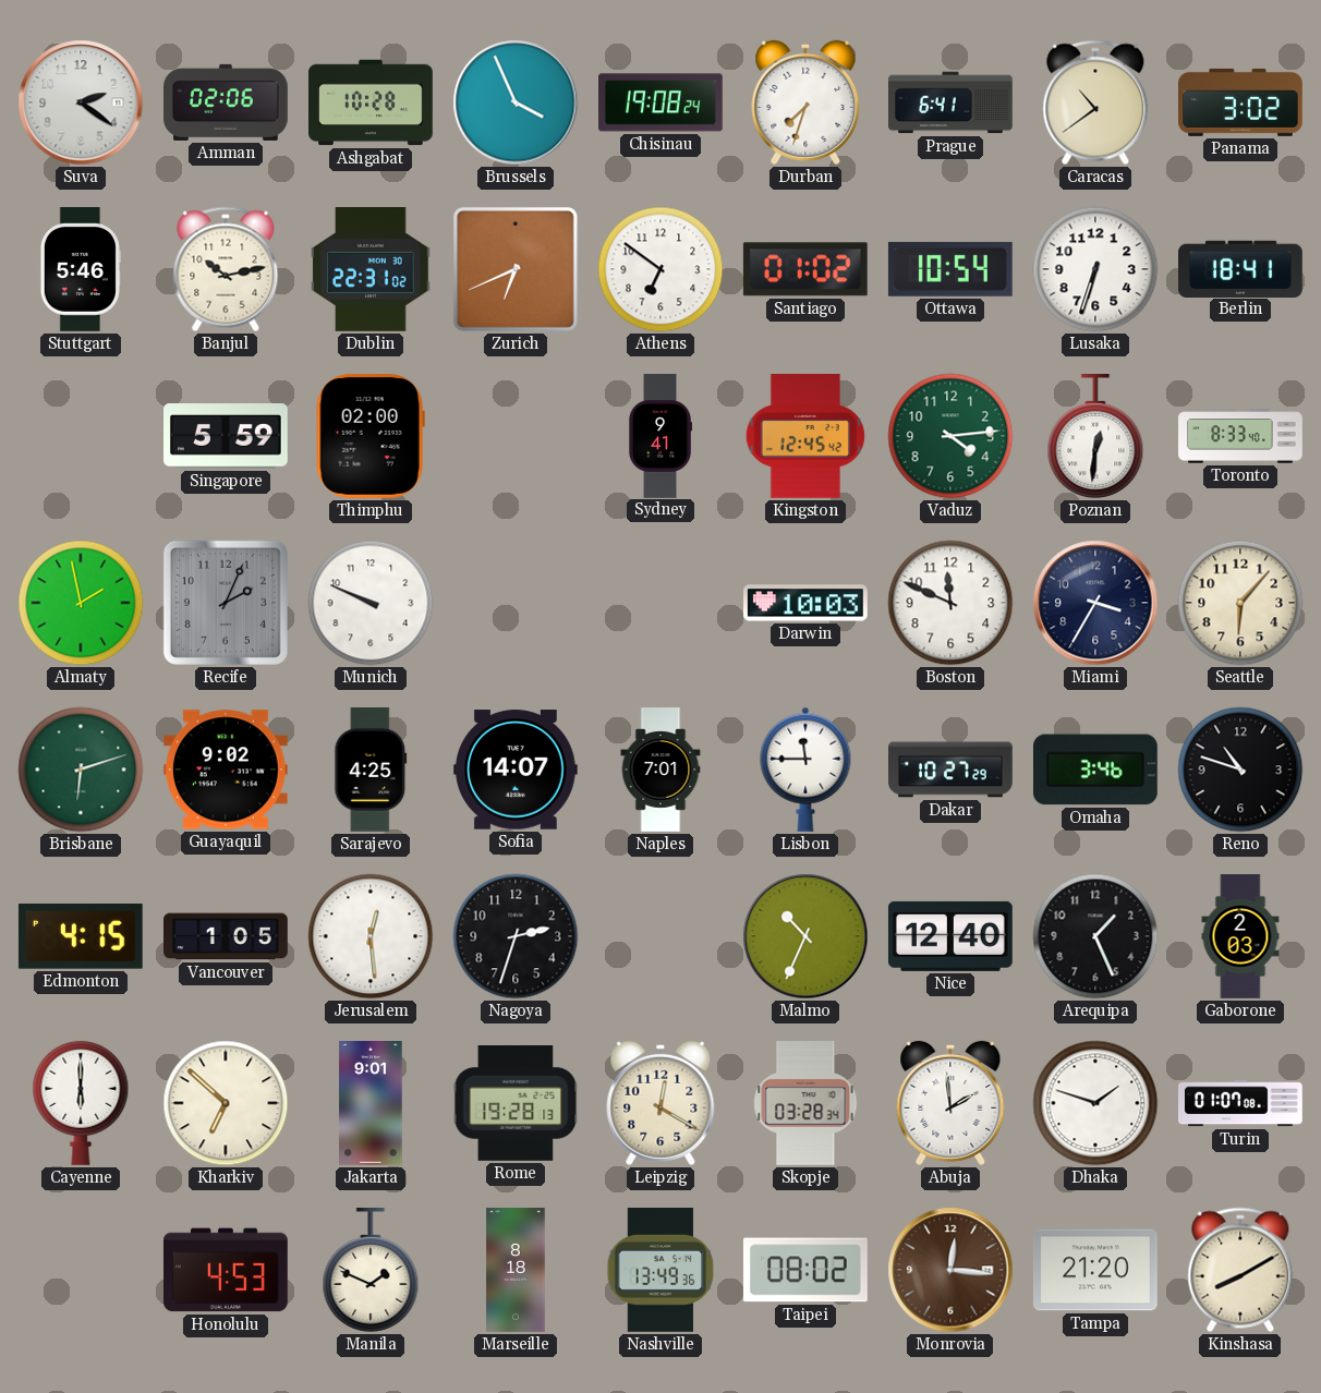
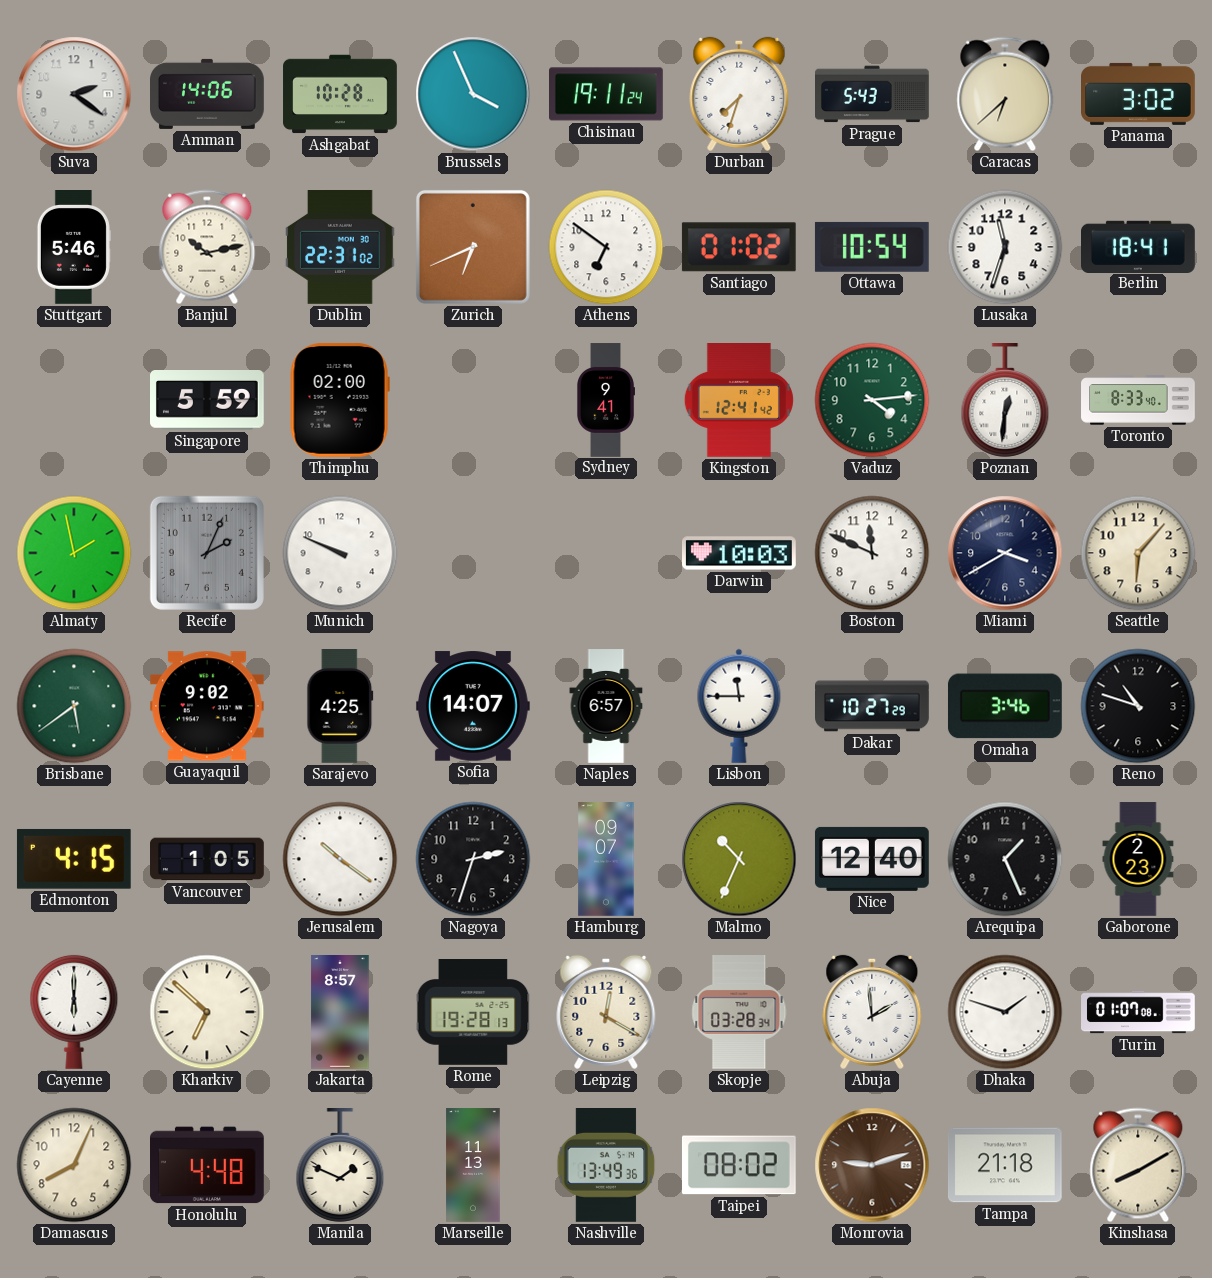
Amman: 02:06 -> 14:06
Chisinau: 19:08 -> 19:11
Prague: 6:41 -> 5:43
Caracas: 10:39 -> 6:38
Lusaka: 6:33 -> 11:33
Kingston: 12:45 -> 12:41
Miami: 3:35 -> 3:40
Brisbane: 6:12 -> 5:39
Naples: 7:01 -> 6:57
Jerusalem: 12:29 -> 10:21
Hamburg: none -> 09:07
Gaborone: 2:03 -> 2:23
Jakarta: 9:01 -> 8:57
Damascus: none -> 8:04
Honolulu: 4:53 -> 4:48
Marseille: 8:18 -> 11:13
Monrovia: 12:16 -> 9:12
Tampa: 21:20 -> 21:18
